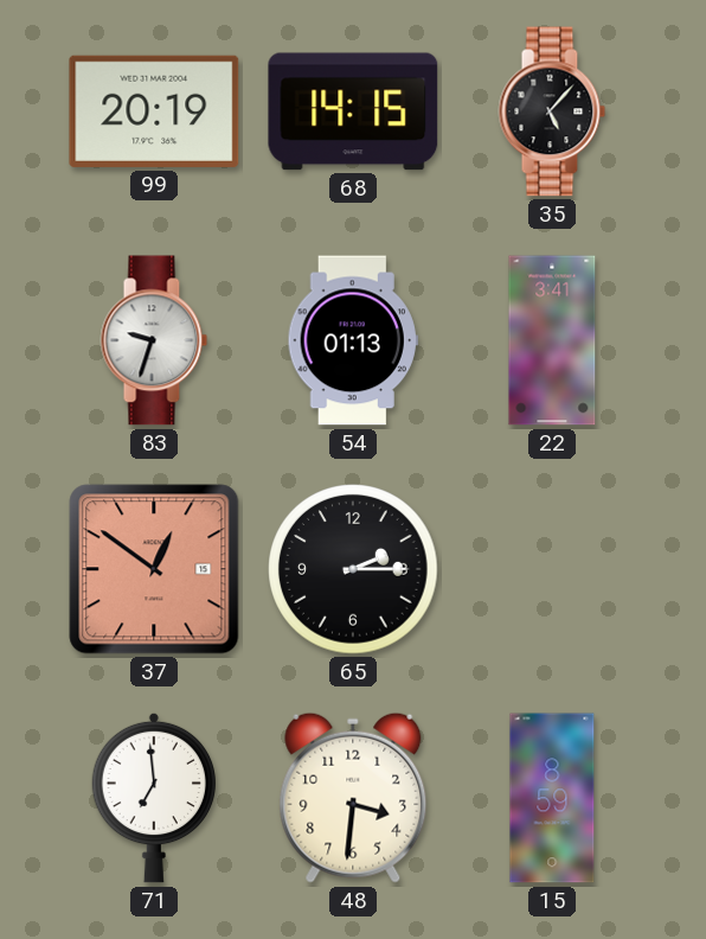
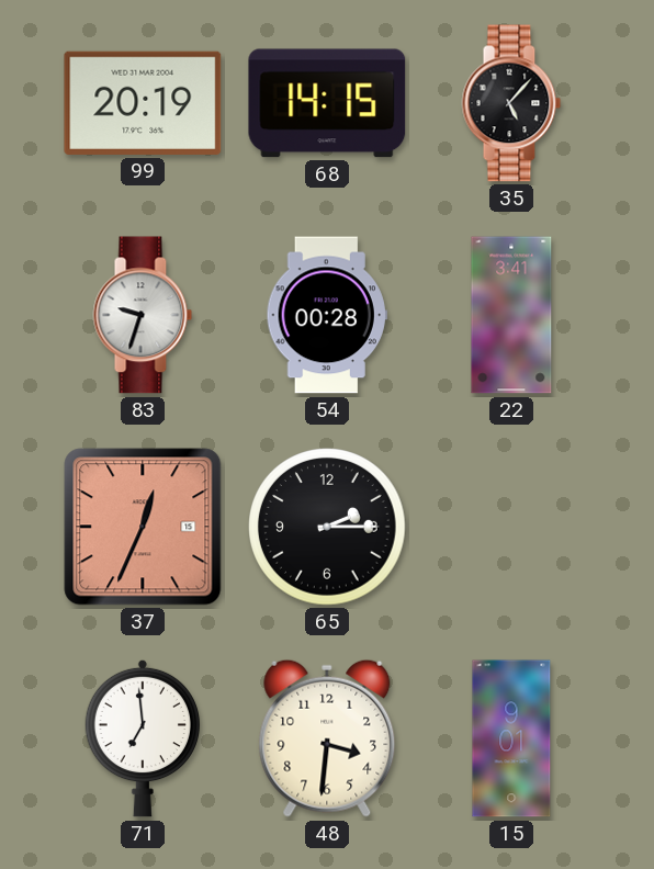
54: 01:13 -> 00:28
37: 12:51 -> 12:34
15: 8:59 -> 9:01
